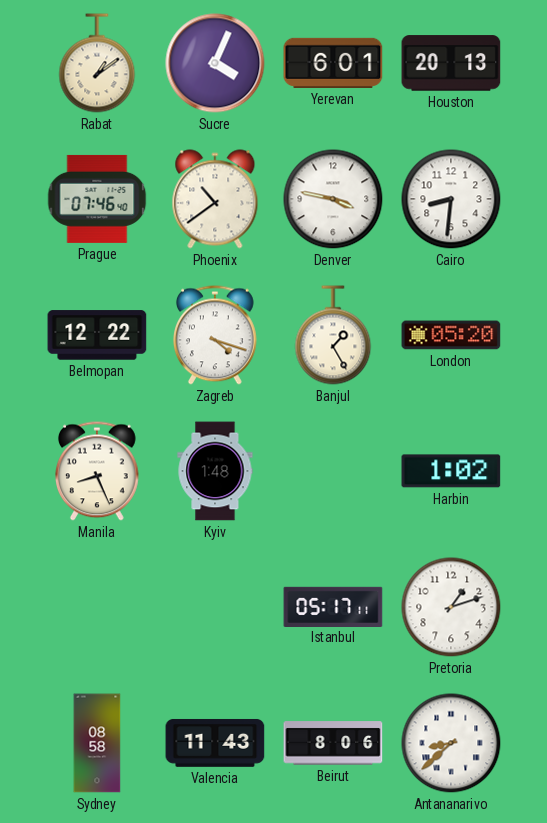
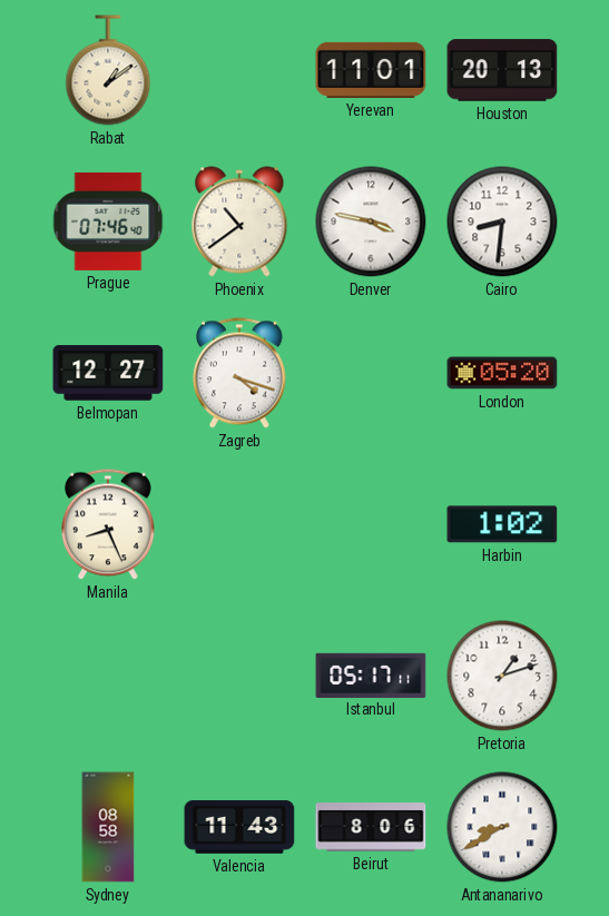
Sucre: 4:04 -> none
Yerevan: 6:01 -> 11:01
Belmopan: 12:22 -> 12:27
Banjul: 1:25 -> none
Kyiv: 1:48 -> none
Antananarivo: 8:38 -> 8:40
